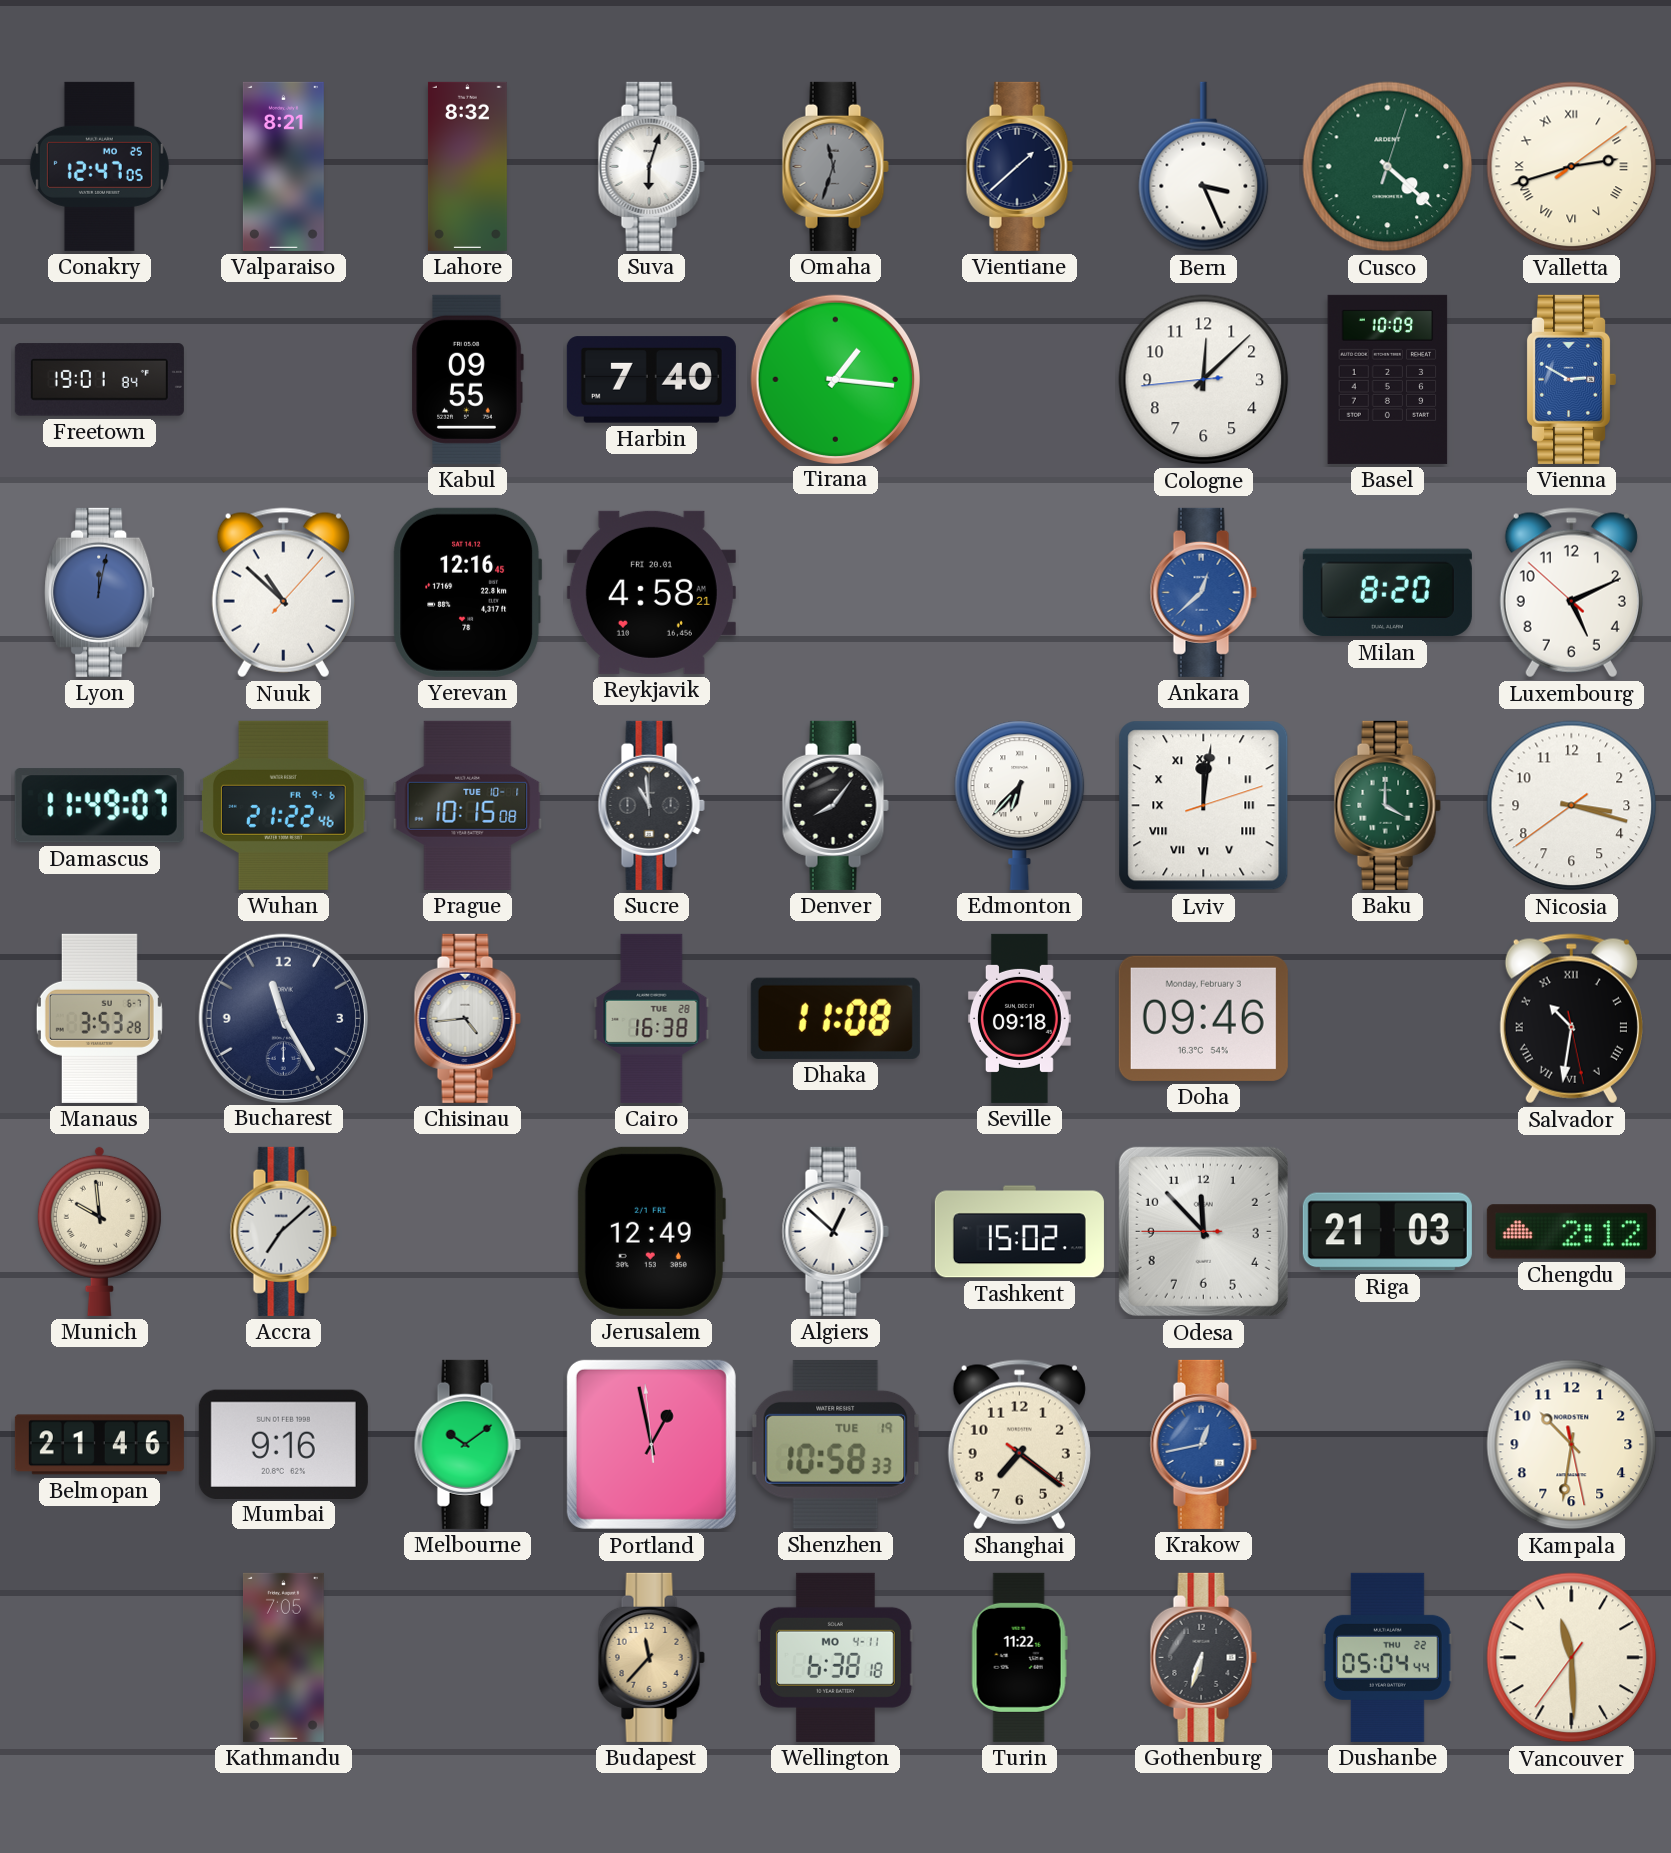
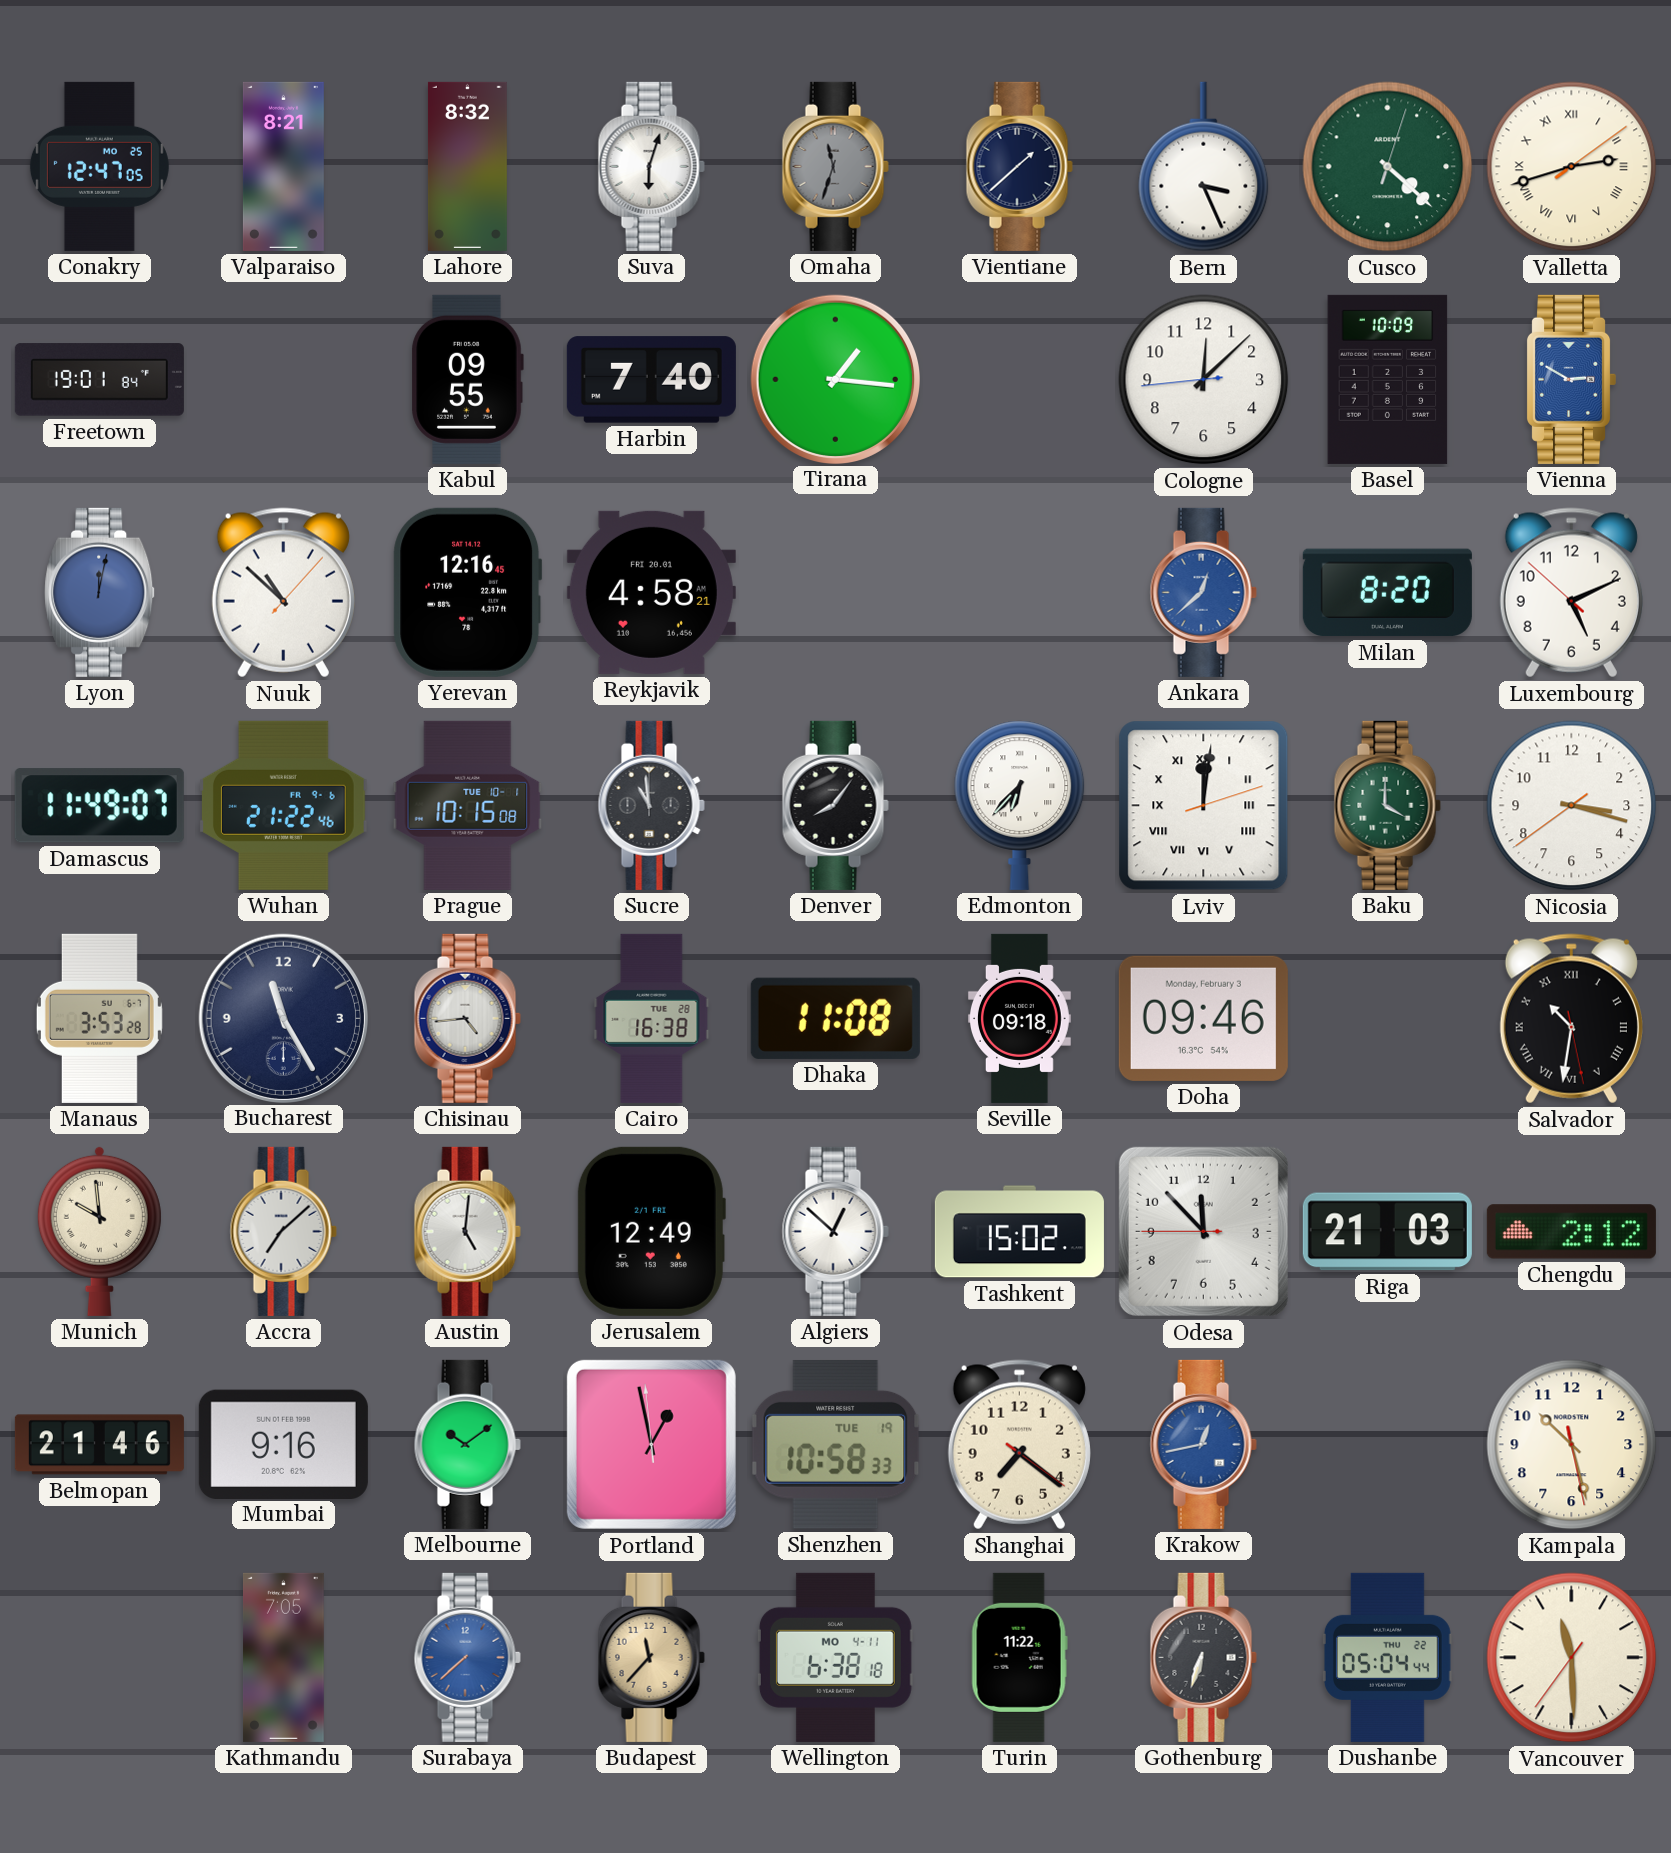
Austin: none -> 5:01
Kampala: 10:31 -> 10:27
Surabaya: none -> 7:38
